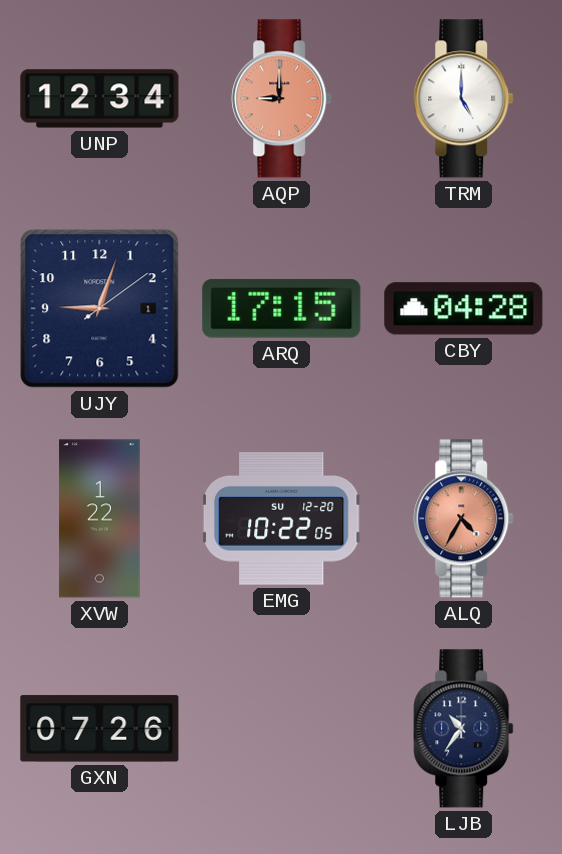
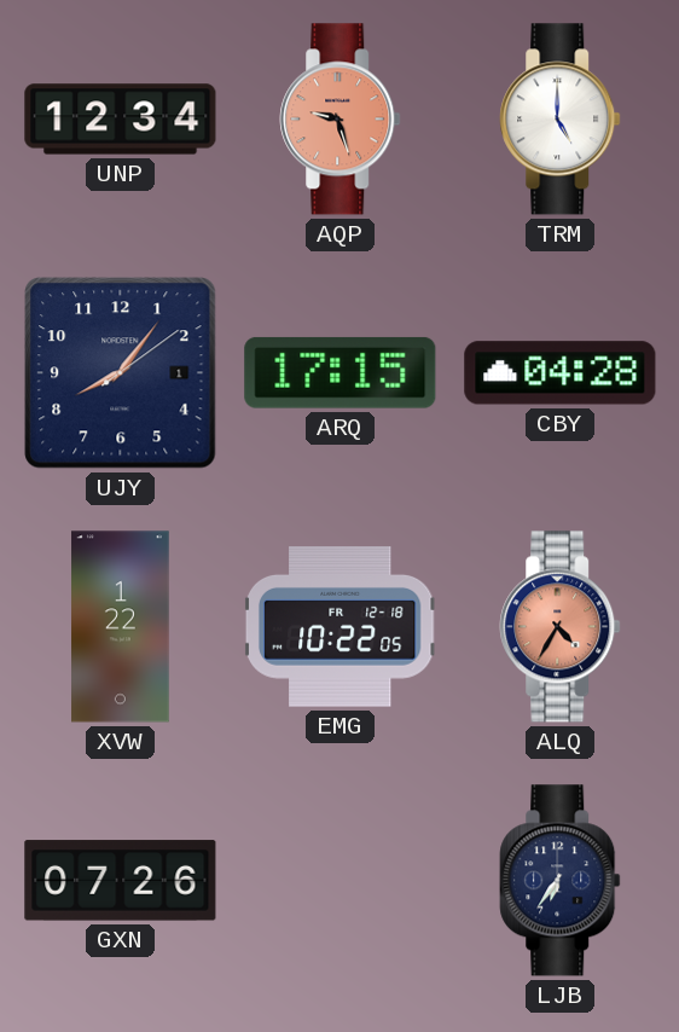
AQP: 9:00 -> 9:27
UJY: 9:03 -> 8:06
EMG date: SU 12-20 -> FR 12-18
LJB: 10:36 -> 6:36
